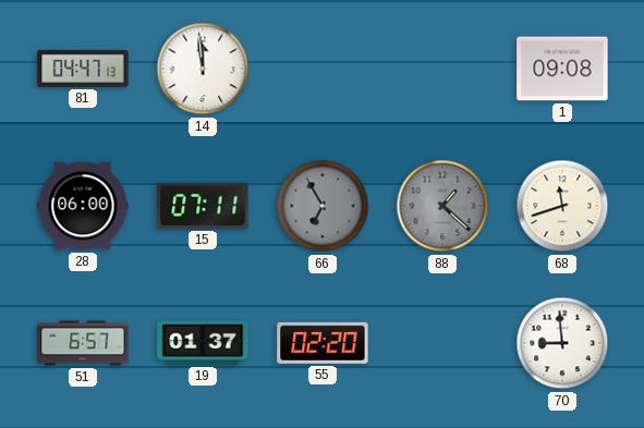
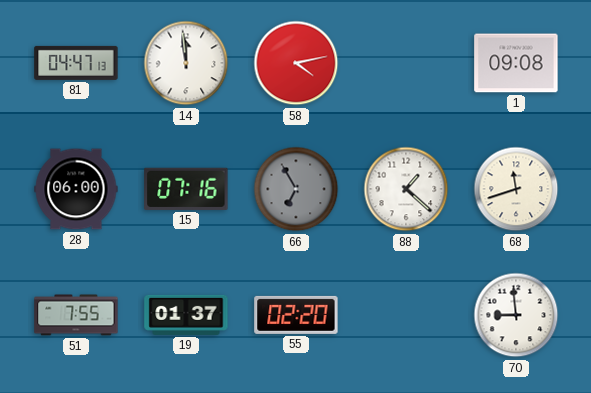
58: none -> 4:13
15: 07:11 -> 07:16
88 dial: grey -> white
51: 6:57 -> 7:55
